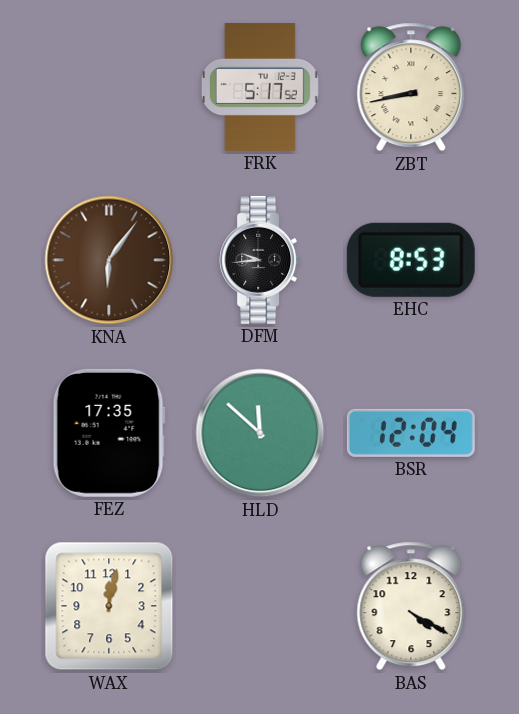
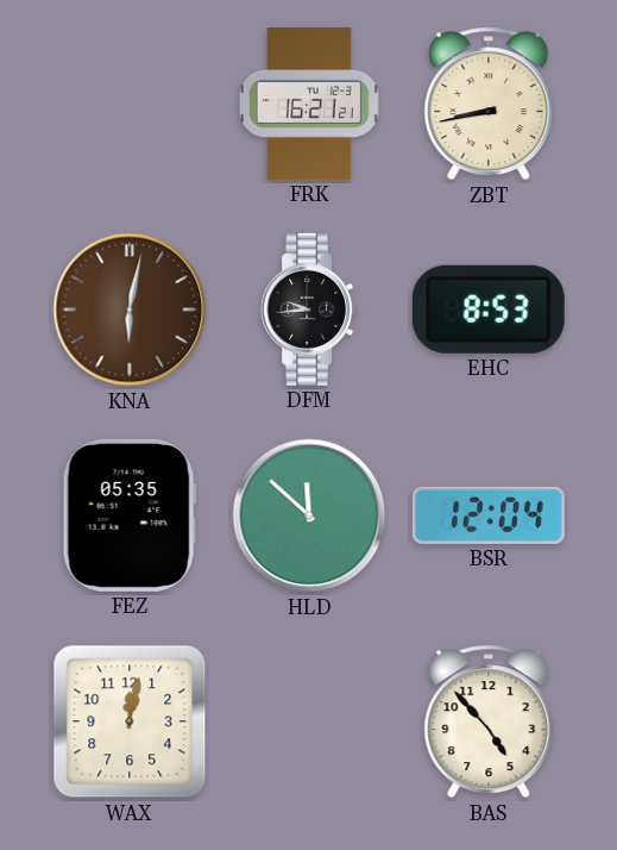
FRK: 5:17 -> 16:21
KNA: 6:06 -> 6:02
FEZ: 17:35 -> 05:35
BAS: 4:20 -> 4:53
